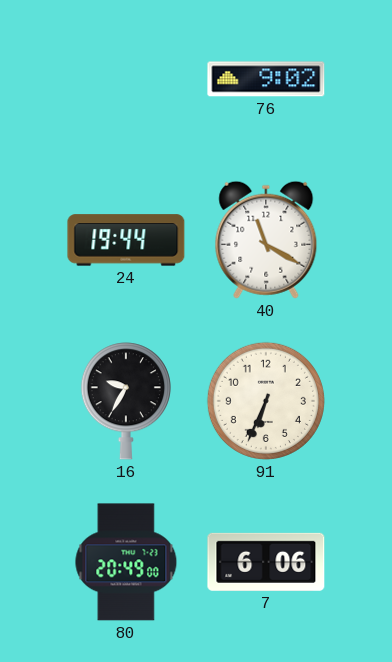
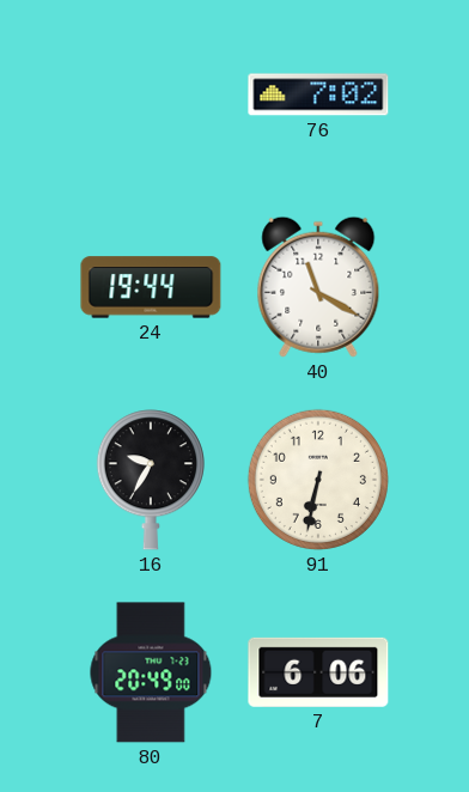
76: 9:02 -> 7:02
91: 6:34 -> 6:32
